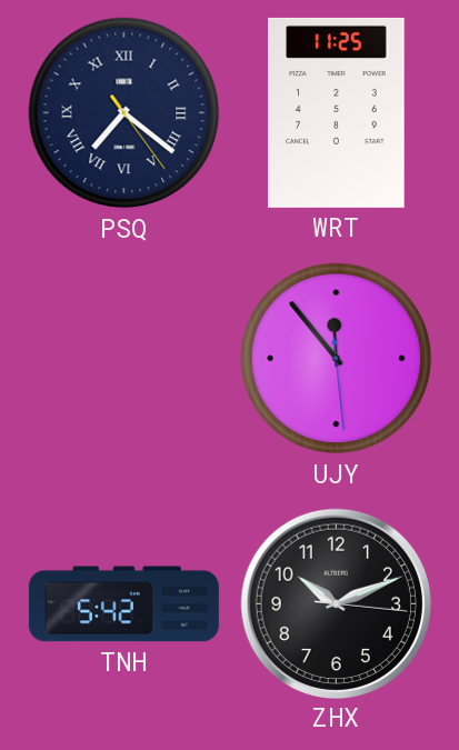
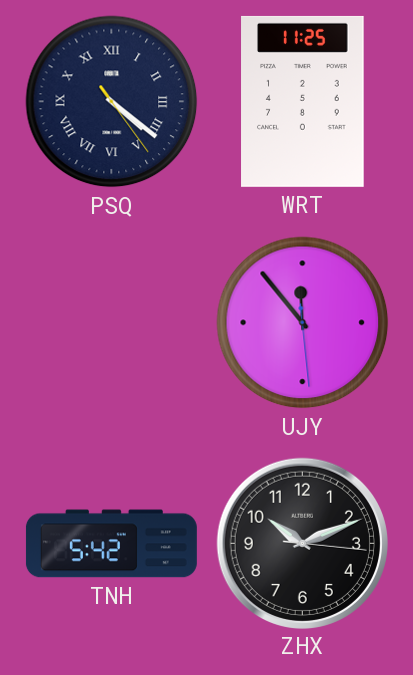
PSQ: 7:21 -> 4:21
